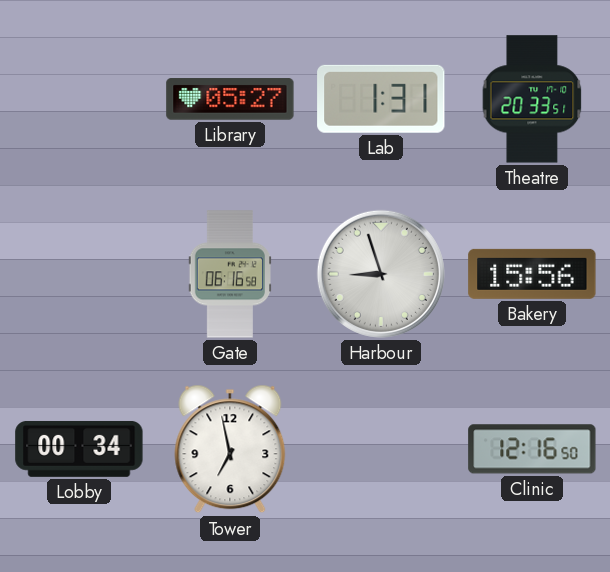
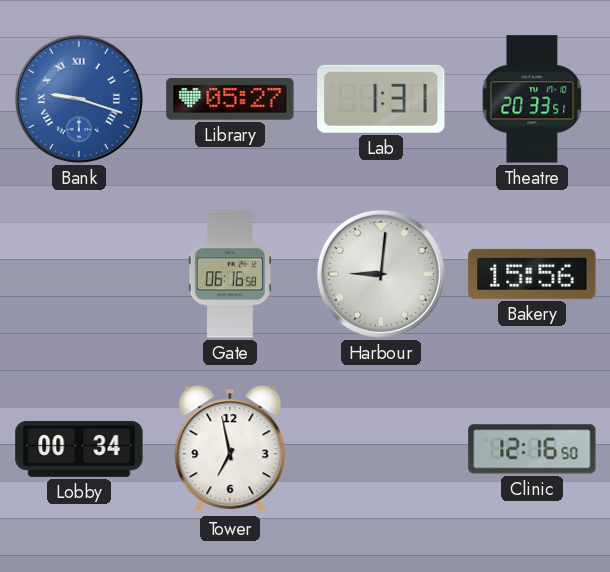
Bank: none -> 9:18
Harbour: 8:57 -> 9:01
